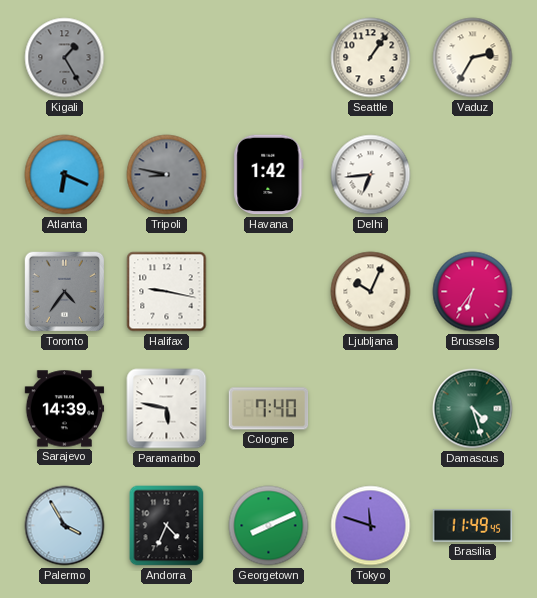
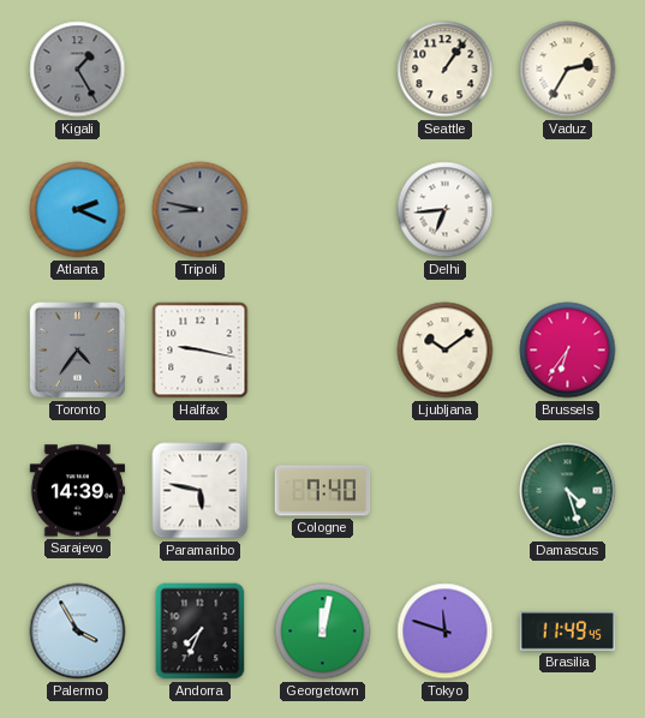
Atlanta: 6:19 -> 2:19
Havana: 1:42 -> none
Ljubljana: 10:04 -> 10:09
Andorra: 4:34 -> 7:34
Georgetown: 8:11 -> 12:02
